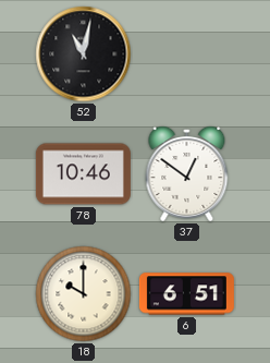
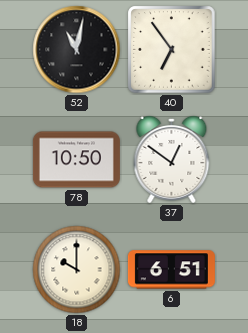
40: none -> 6:54
78: 10:46 -> 10:50
